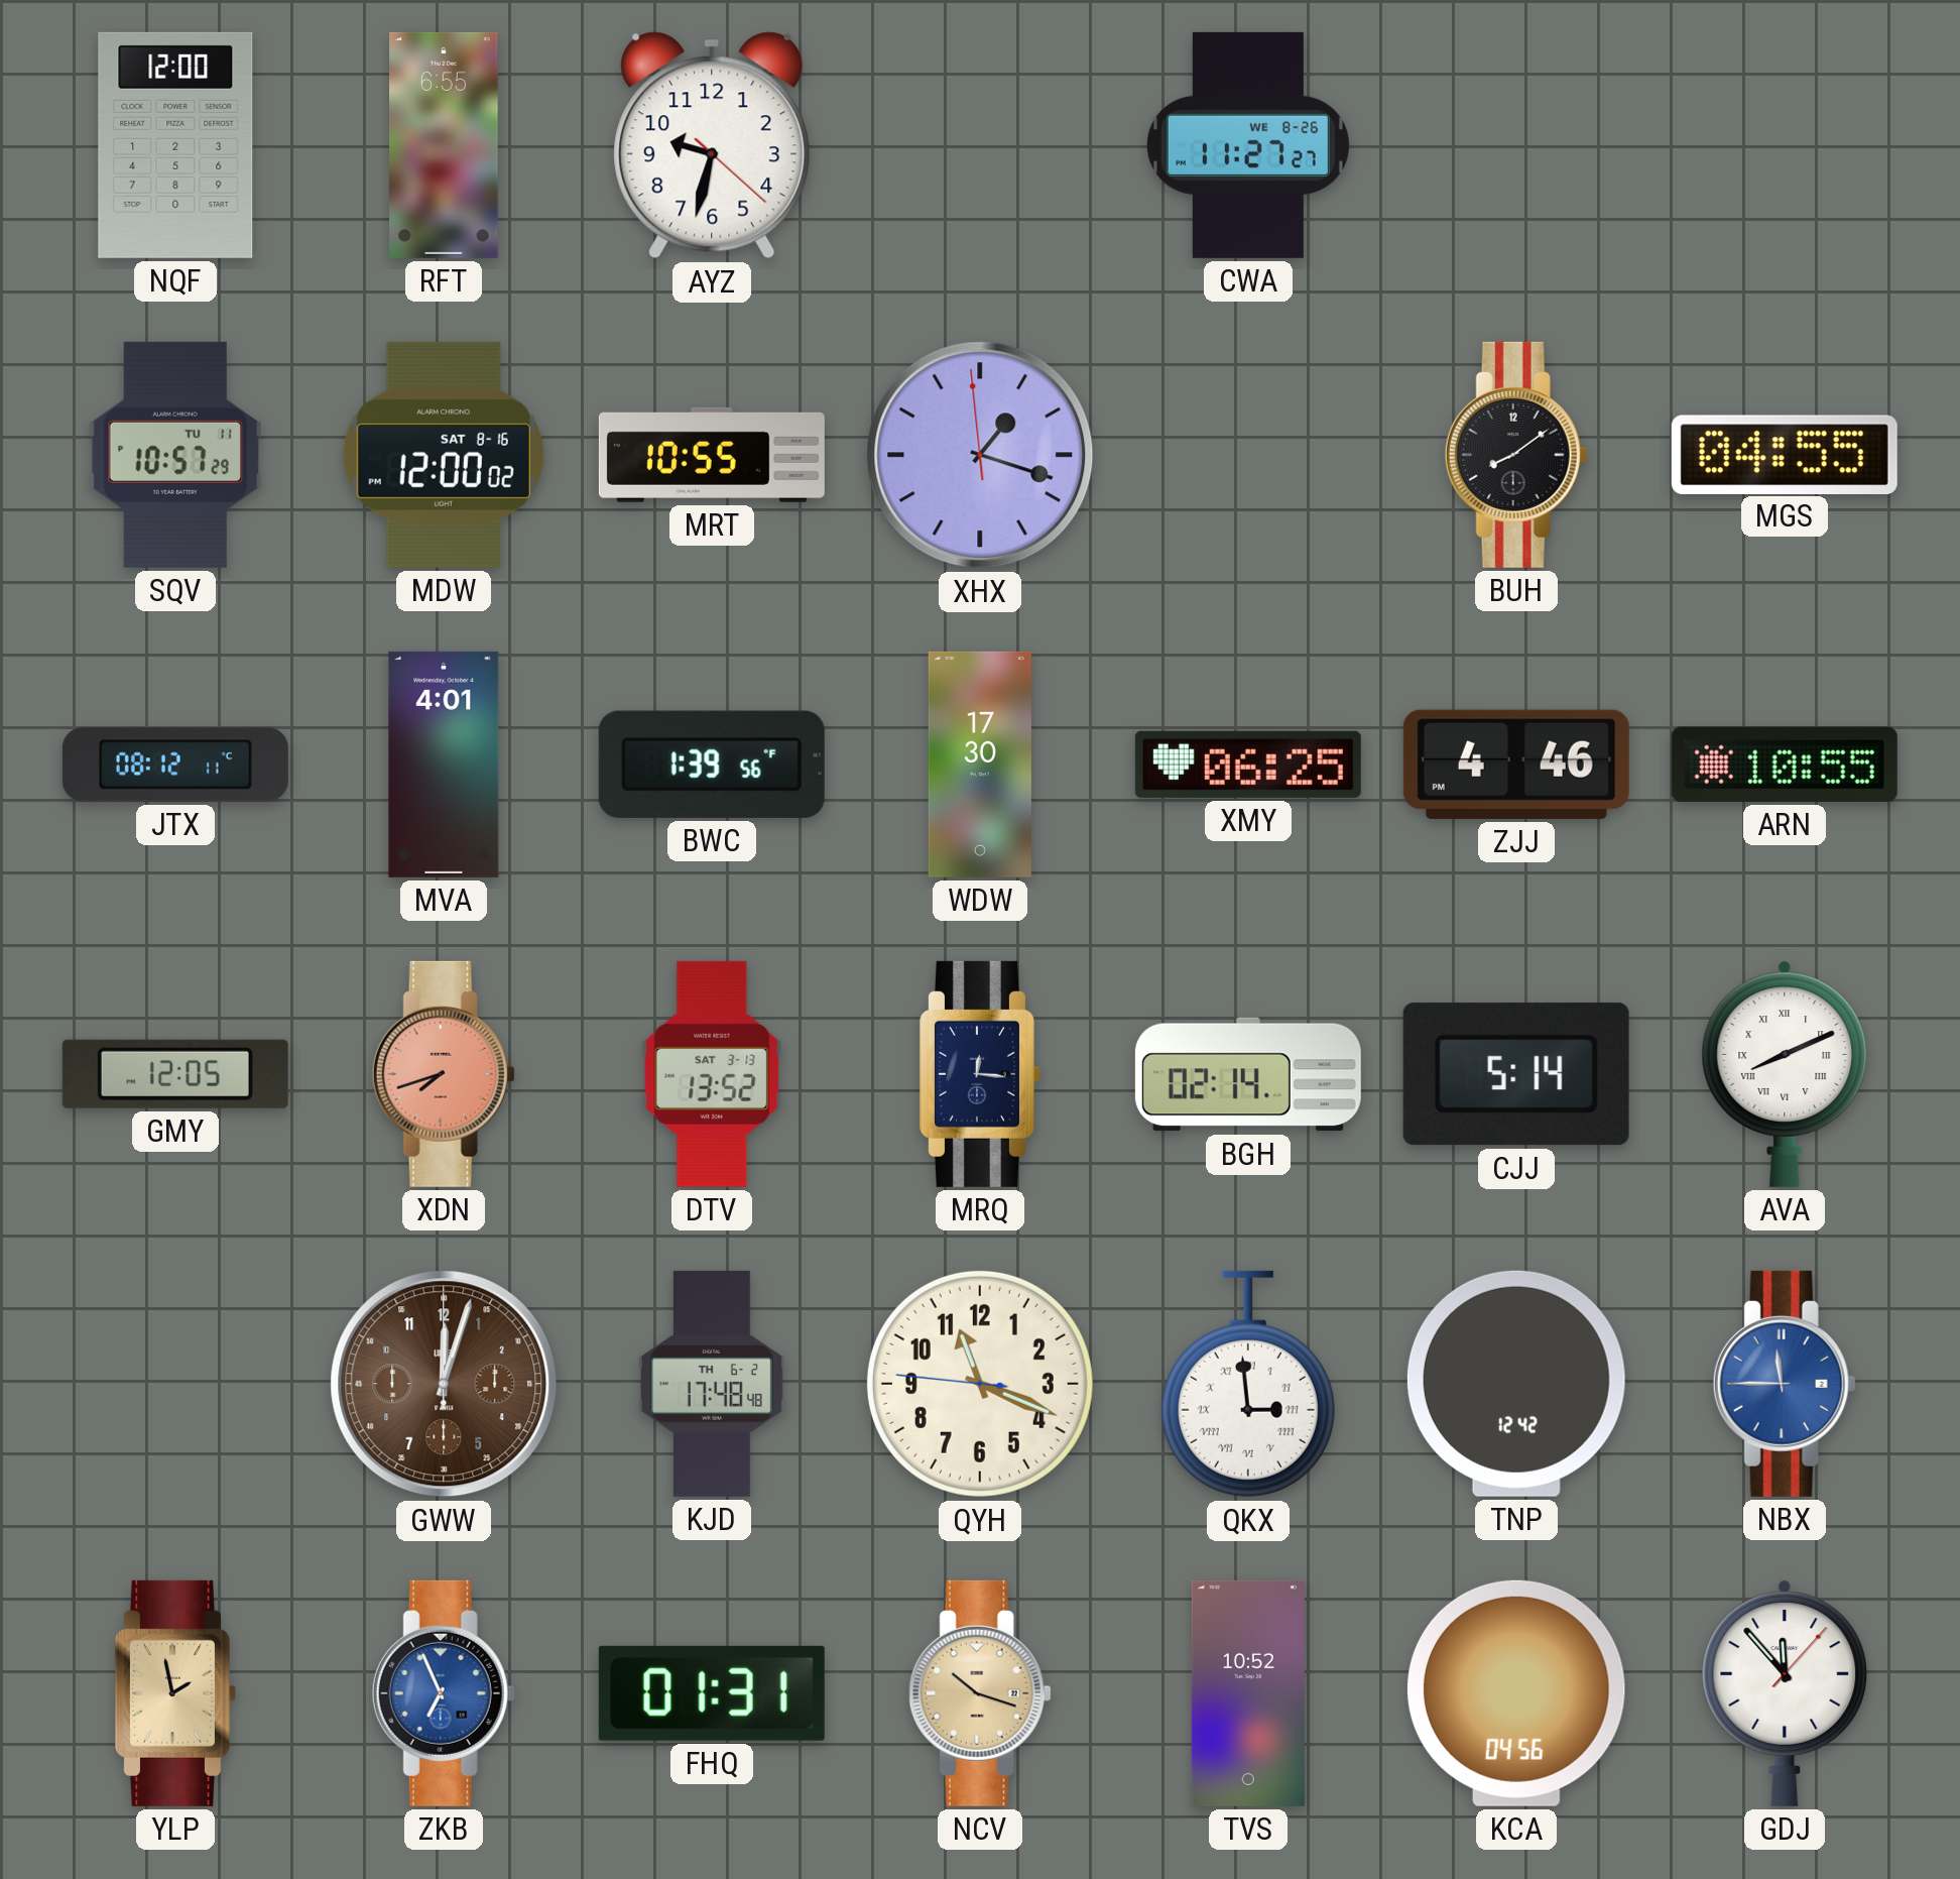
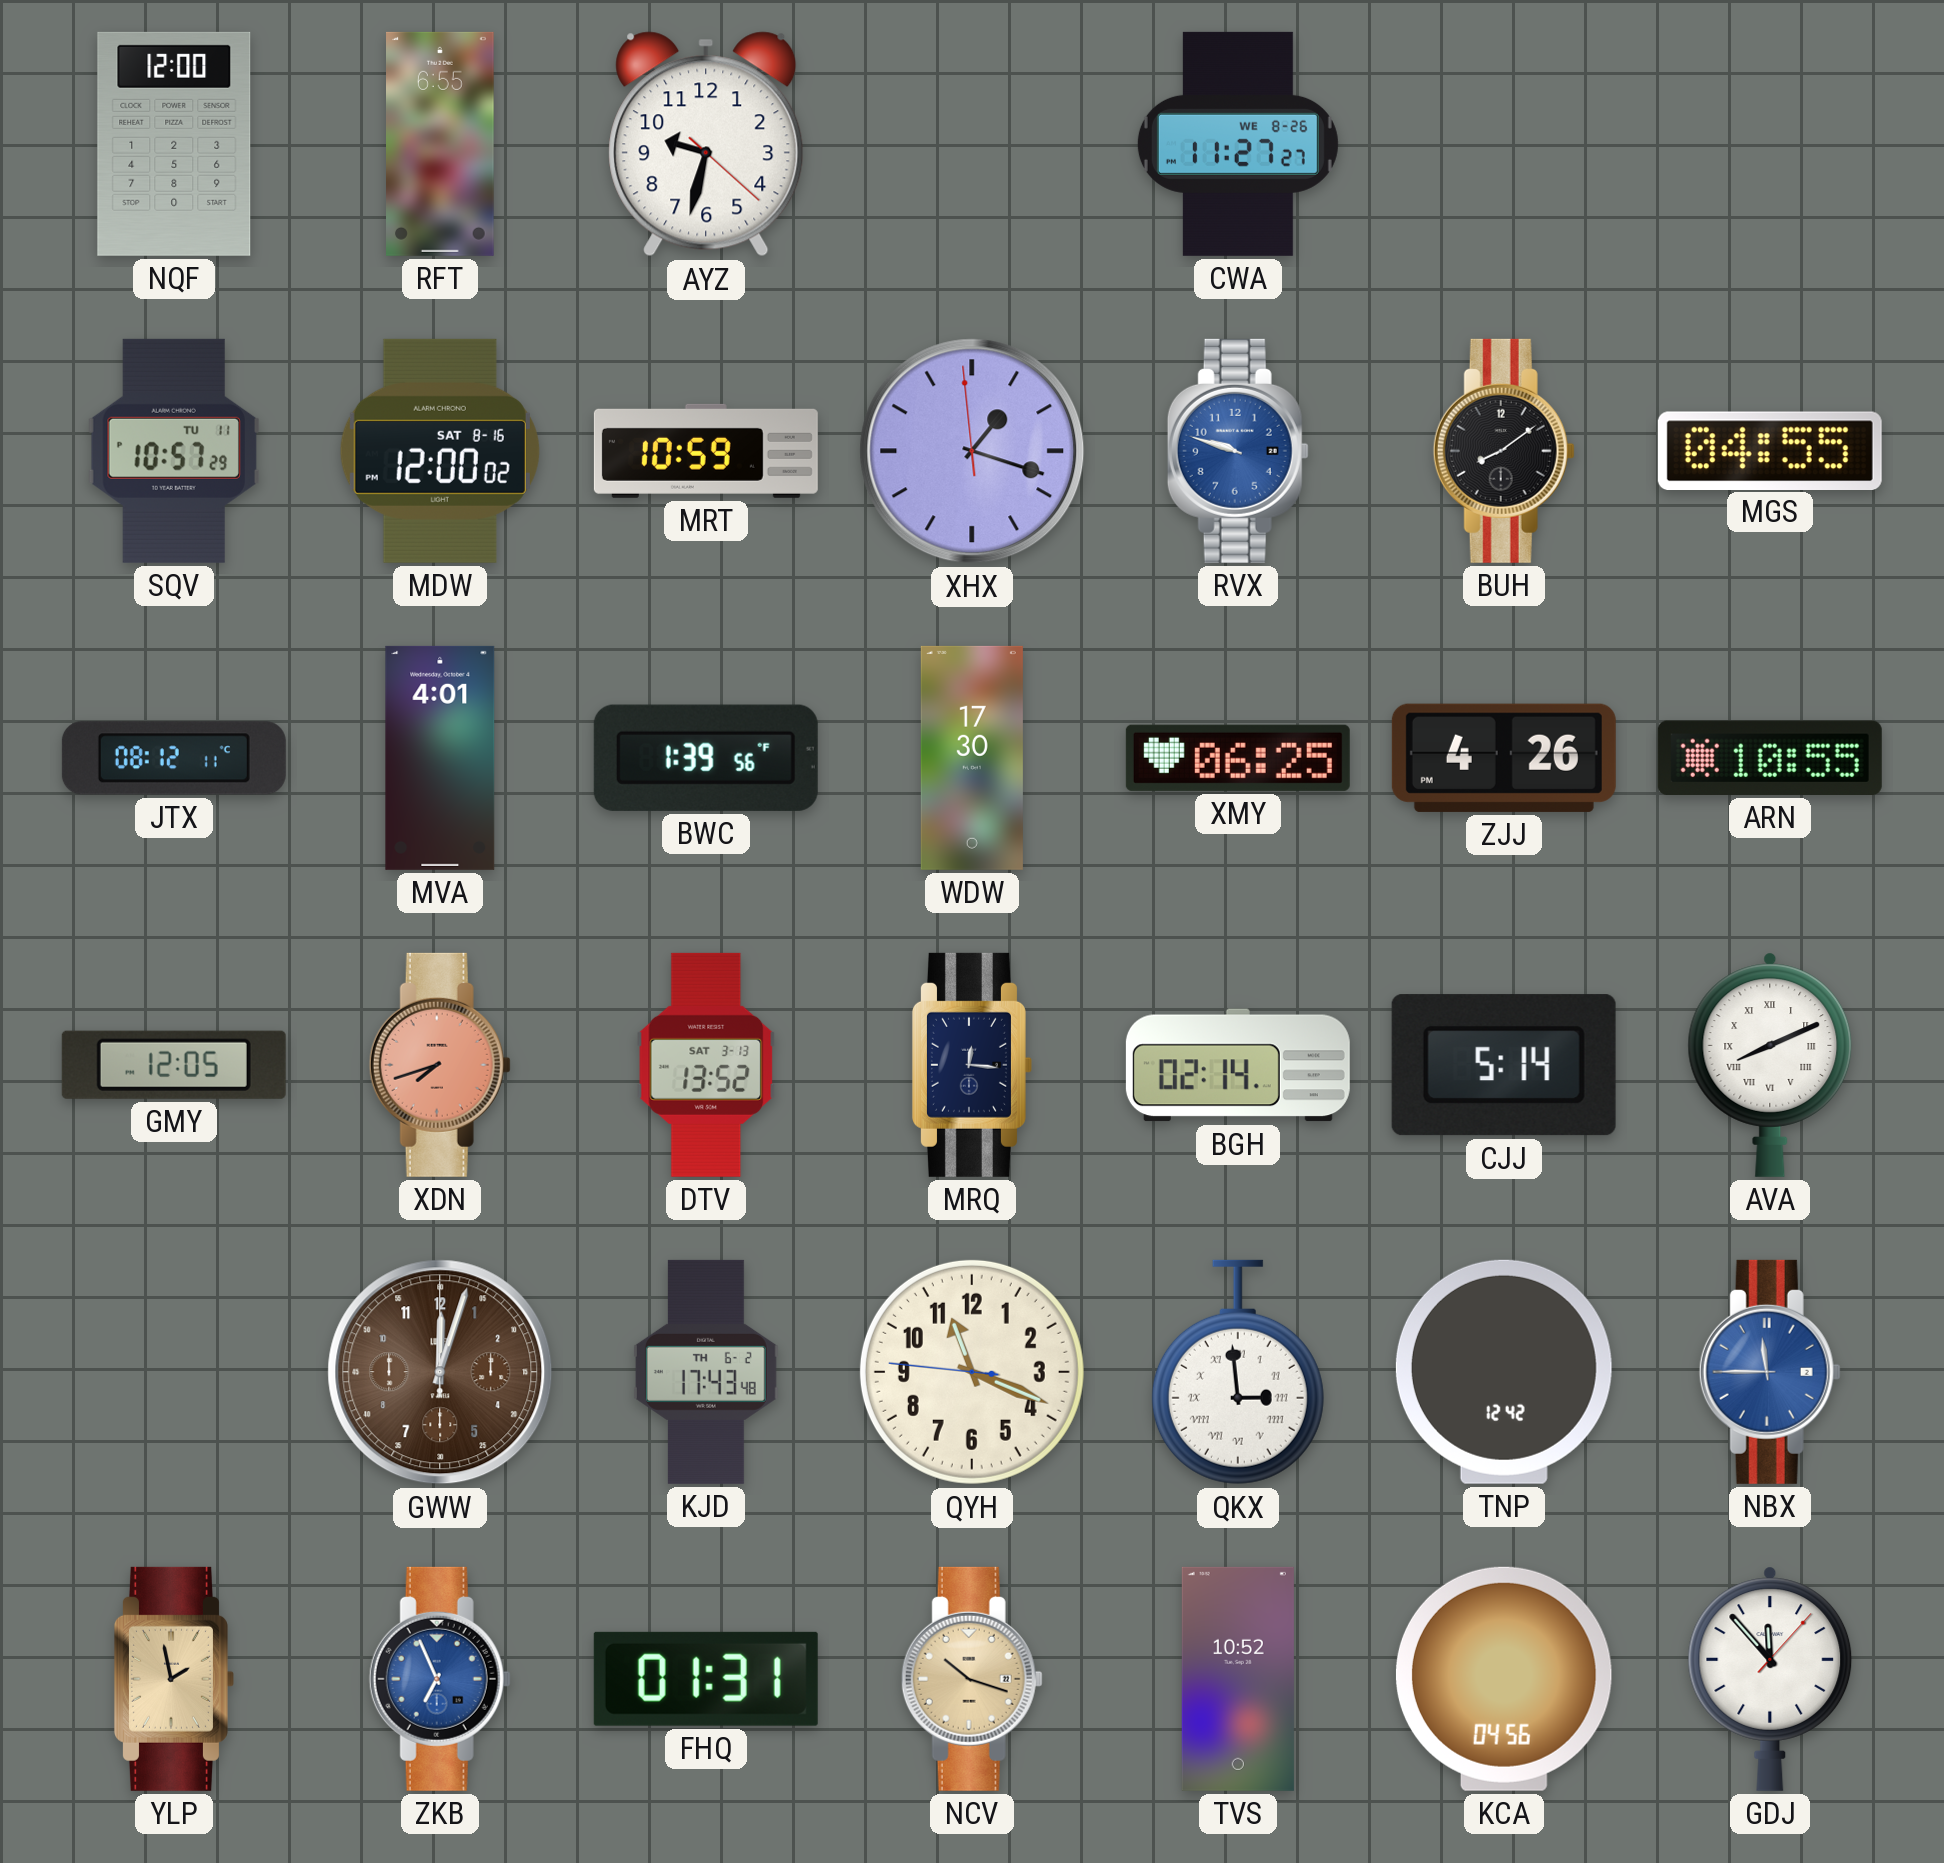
MRT: 10:55 -> 10:59
RVX: none -> 9:48
ZJJ: 4:46 -> 4:26
KJD: 17:48 -> 17:43
